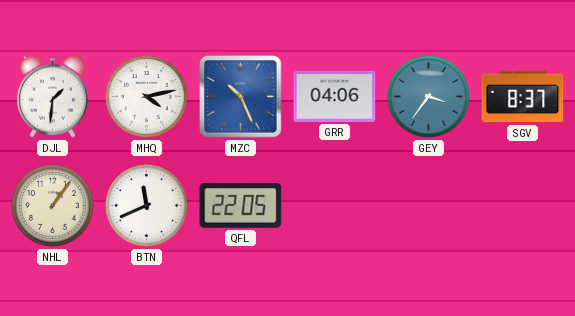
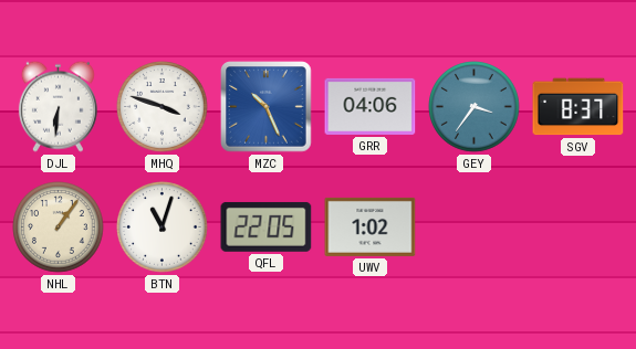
DJL: 1:31 -> 6:31
MHQ: 4:13 -> 3:48
BTN: 11:41 -> 11:03
UWV: none -> 1:02
